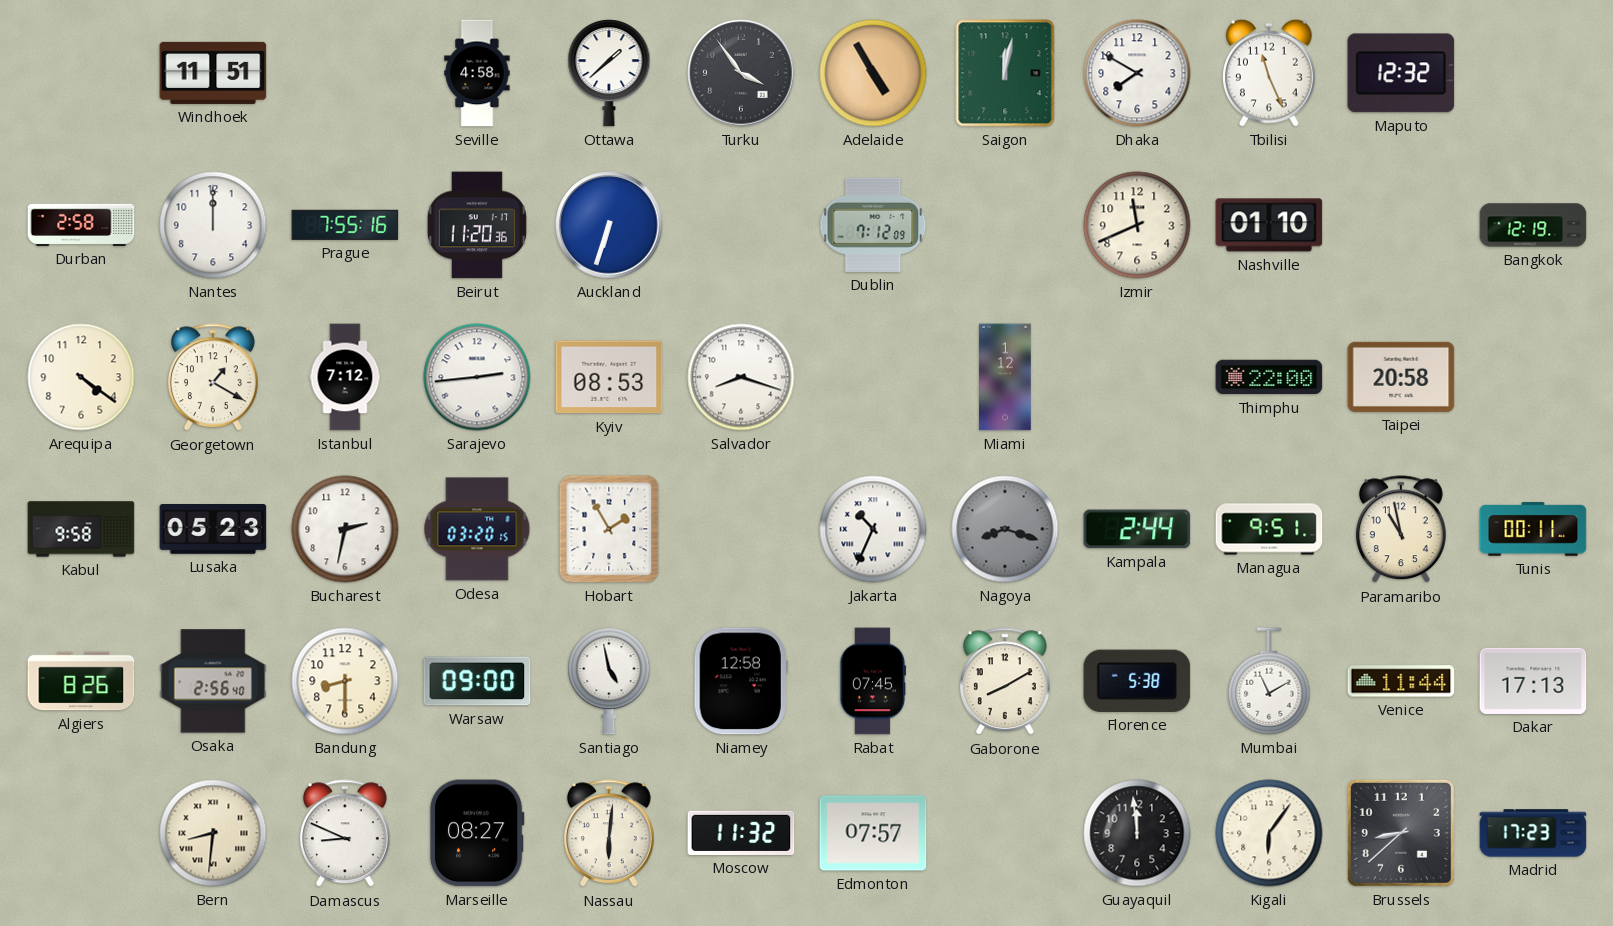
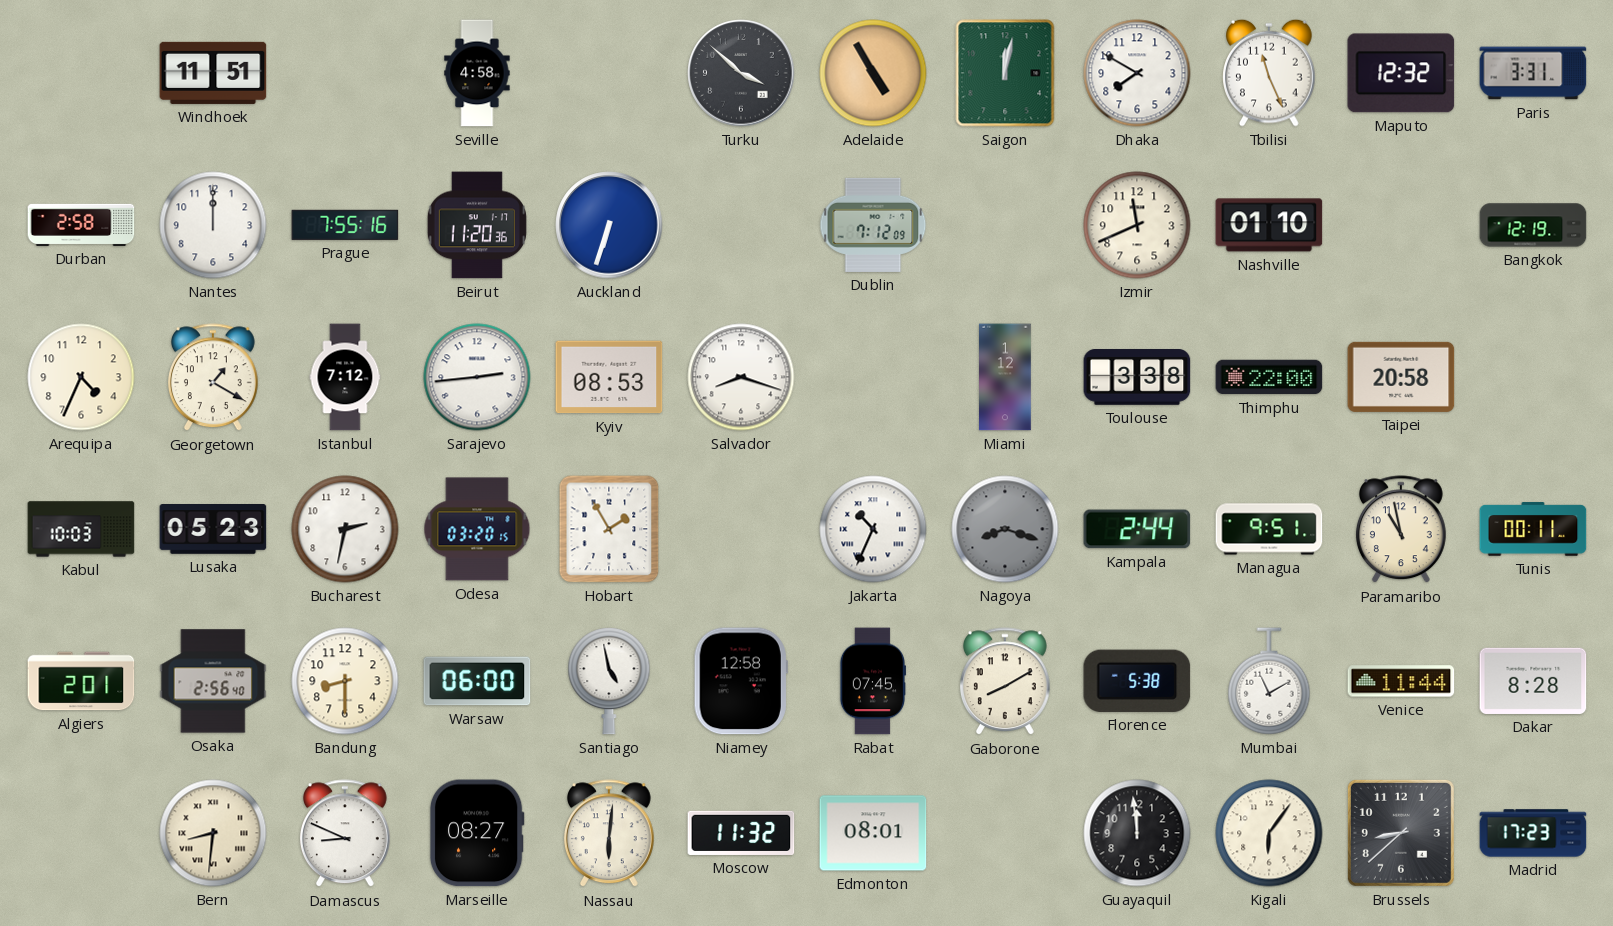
Ottawa: 1:38 -> none
Turku: 3:54 -> 3:52
Paris: none -> 3:31
Arequipa: 4:21 -> 4:34
Toulouse: none -> 3:38
Kabul: 9:58 -> 10:03
Algiers: 8:26 -> 2:01
Warsaw: 09:00 -> 06:00
Dakar: 17:13 -> 8:28
Edmonton: 07:57 -> 08:01
